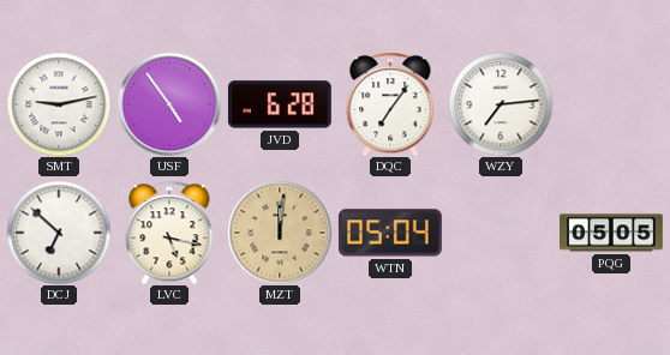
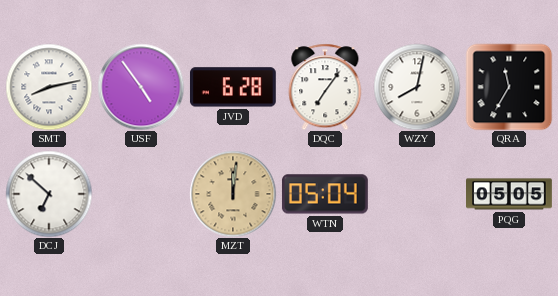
SMT: 9:13 -> 8:13
WZY: 7:14 -> 8:02
QRA: none -> 11:35
LVC: 5:17 -> none
